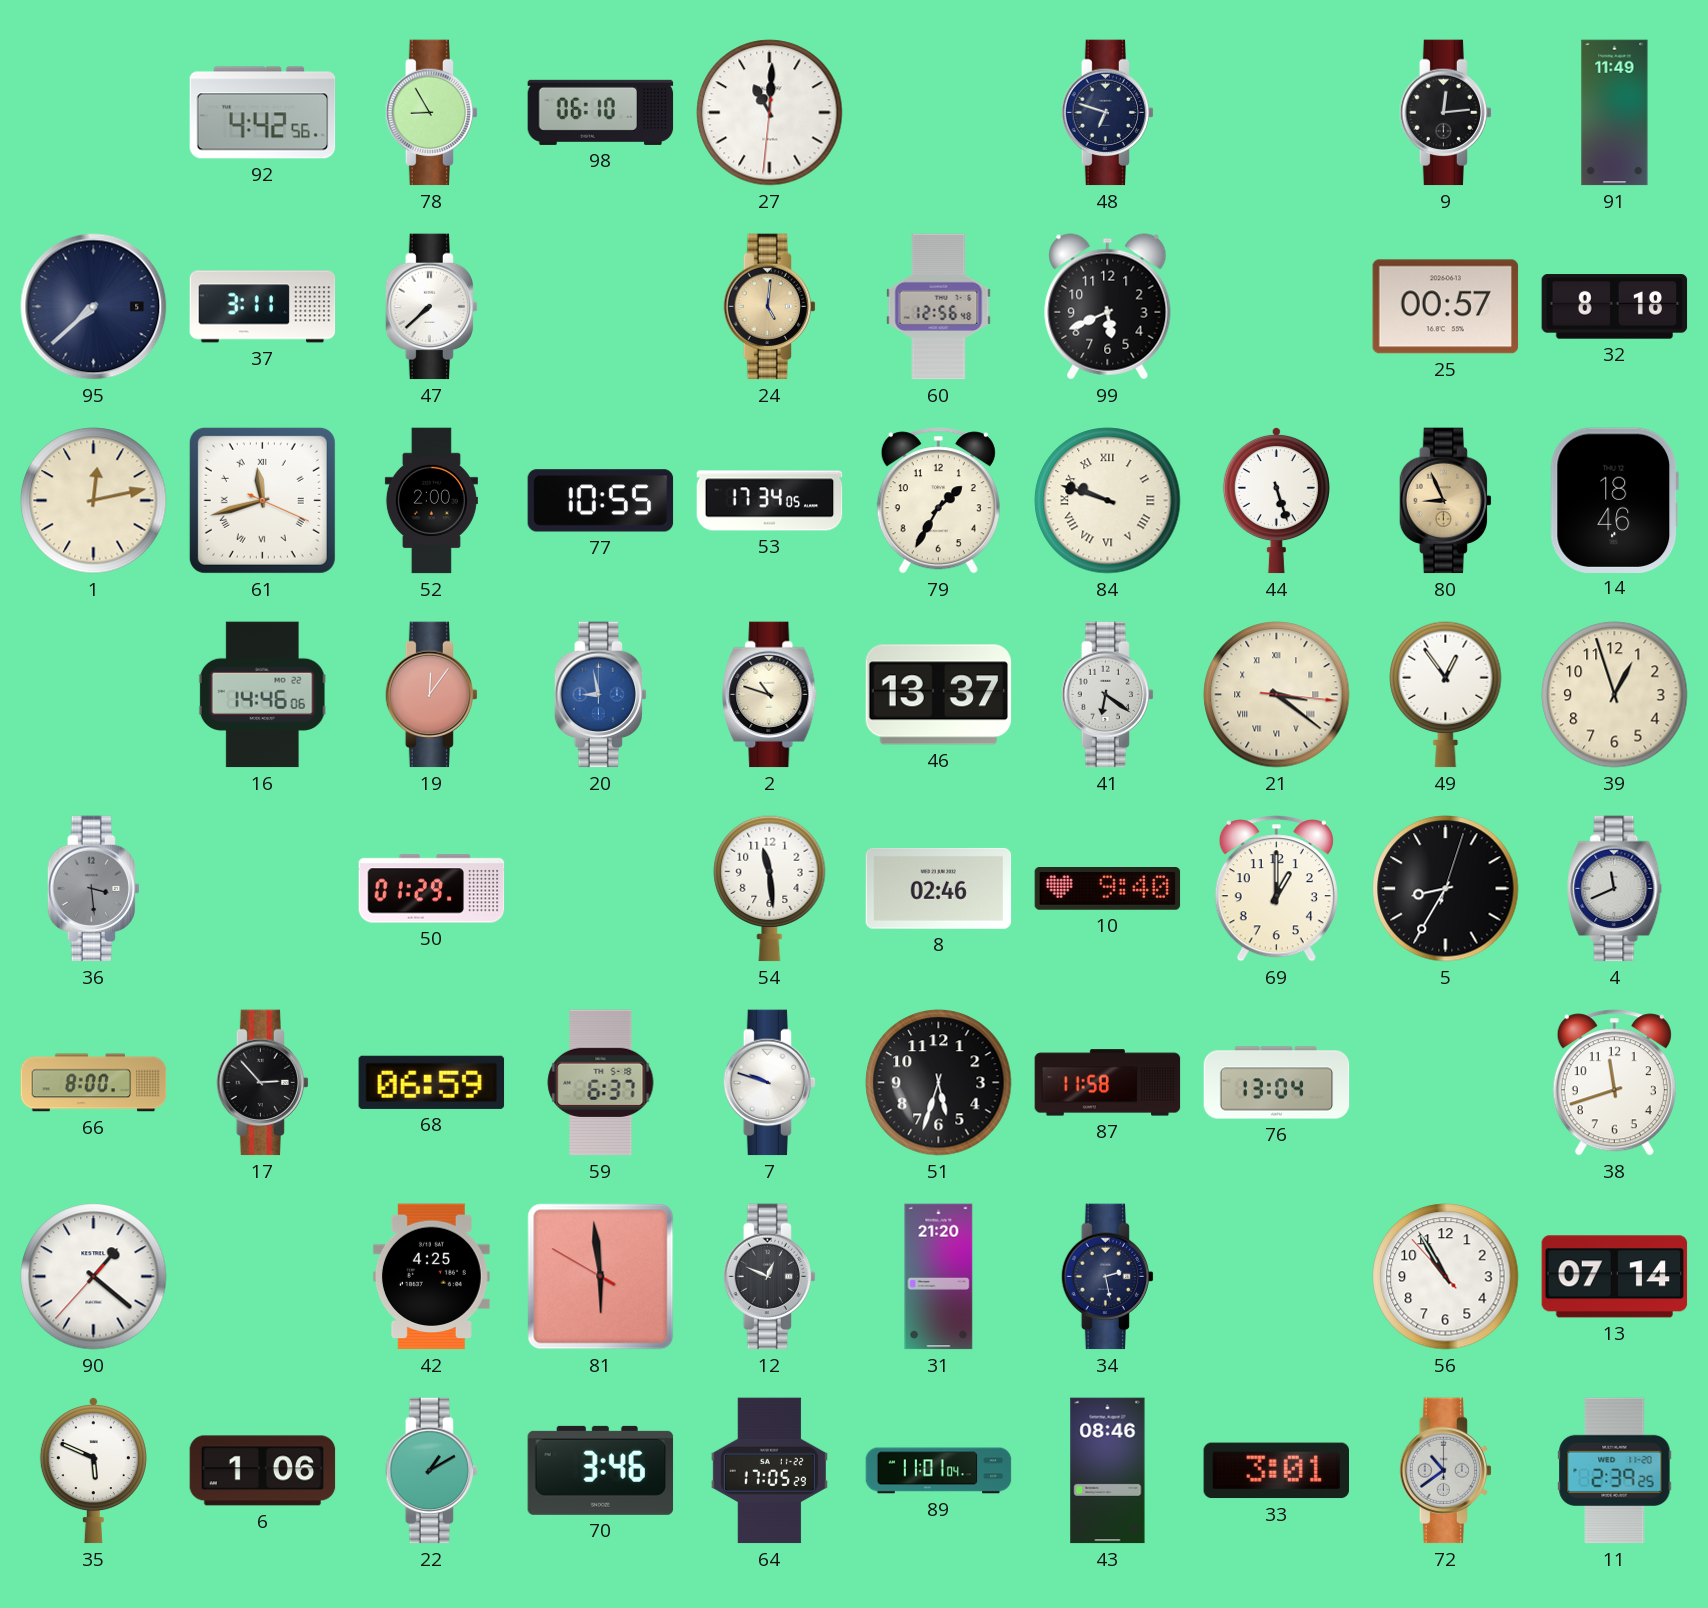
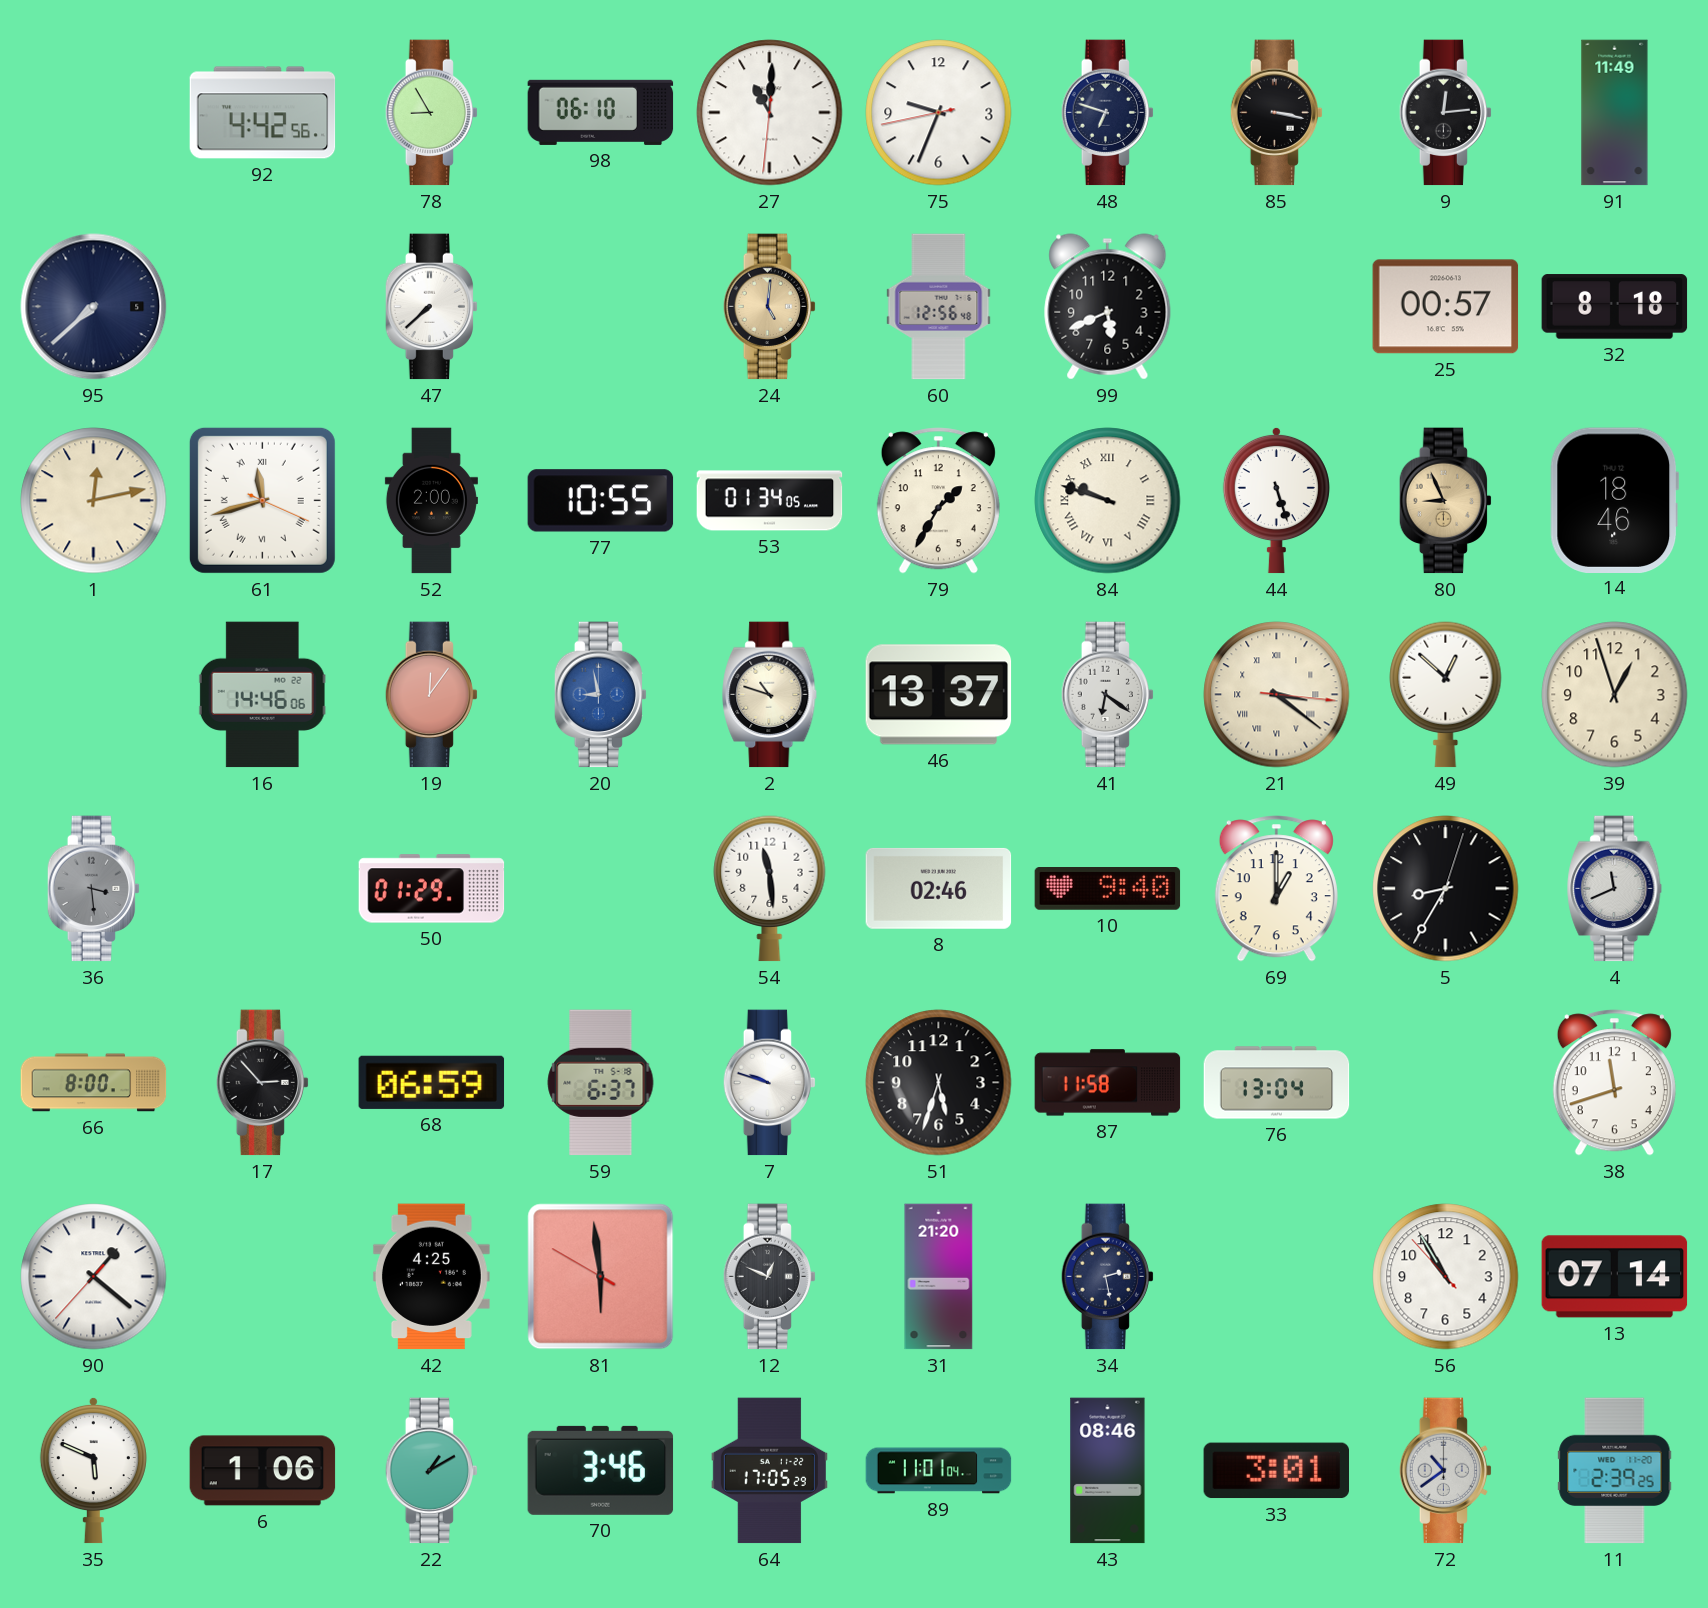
75: none -> 9:33
85: none -> 3:17
37: 3:11 -> none
53: 17:34 -> 01:34
49: 12:54 -> 12:52
